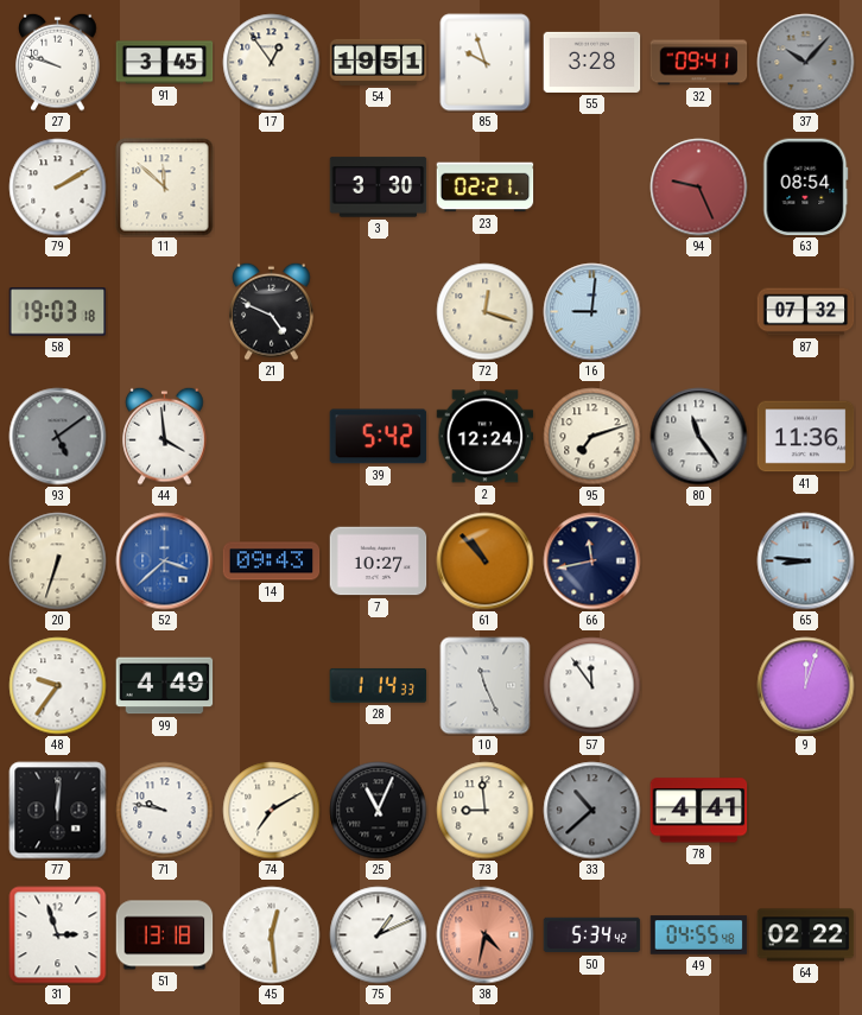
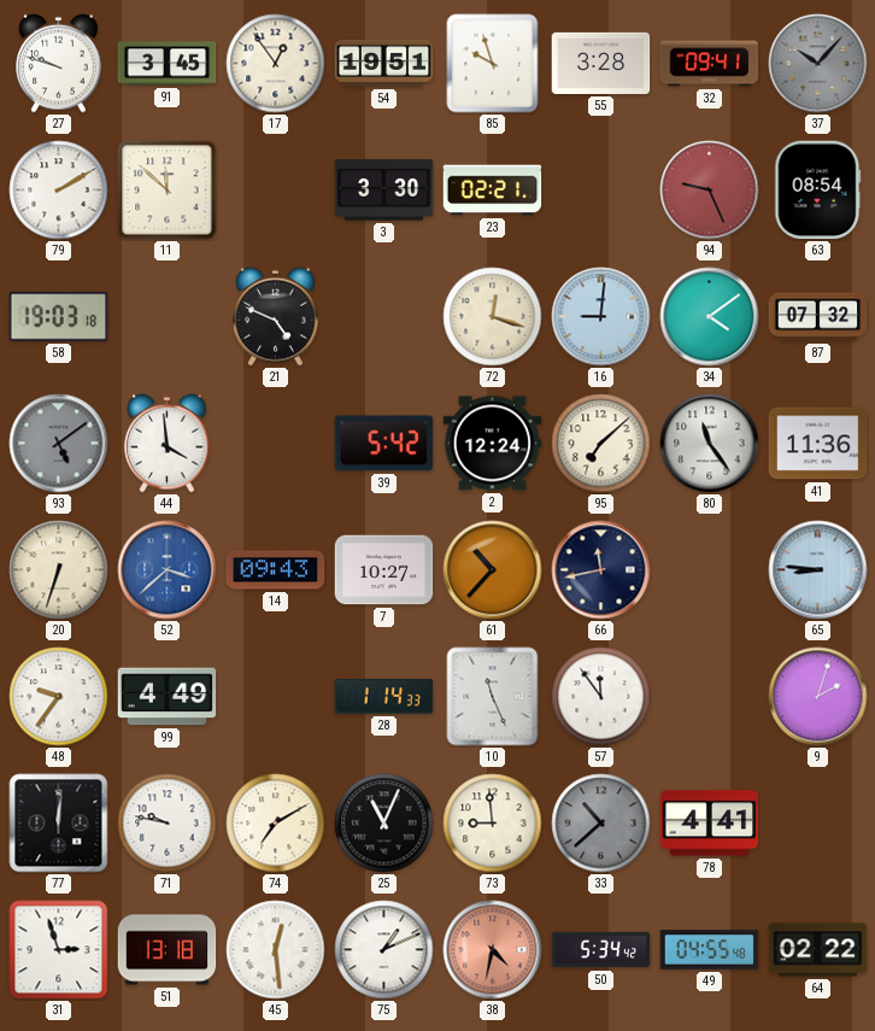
34: none -> 4:09
95: 7:12 -> 7:08
61: 10:53 -> 10:37
9: 12:03 -> 2:03
